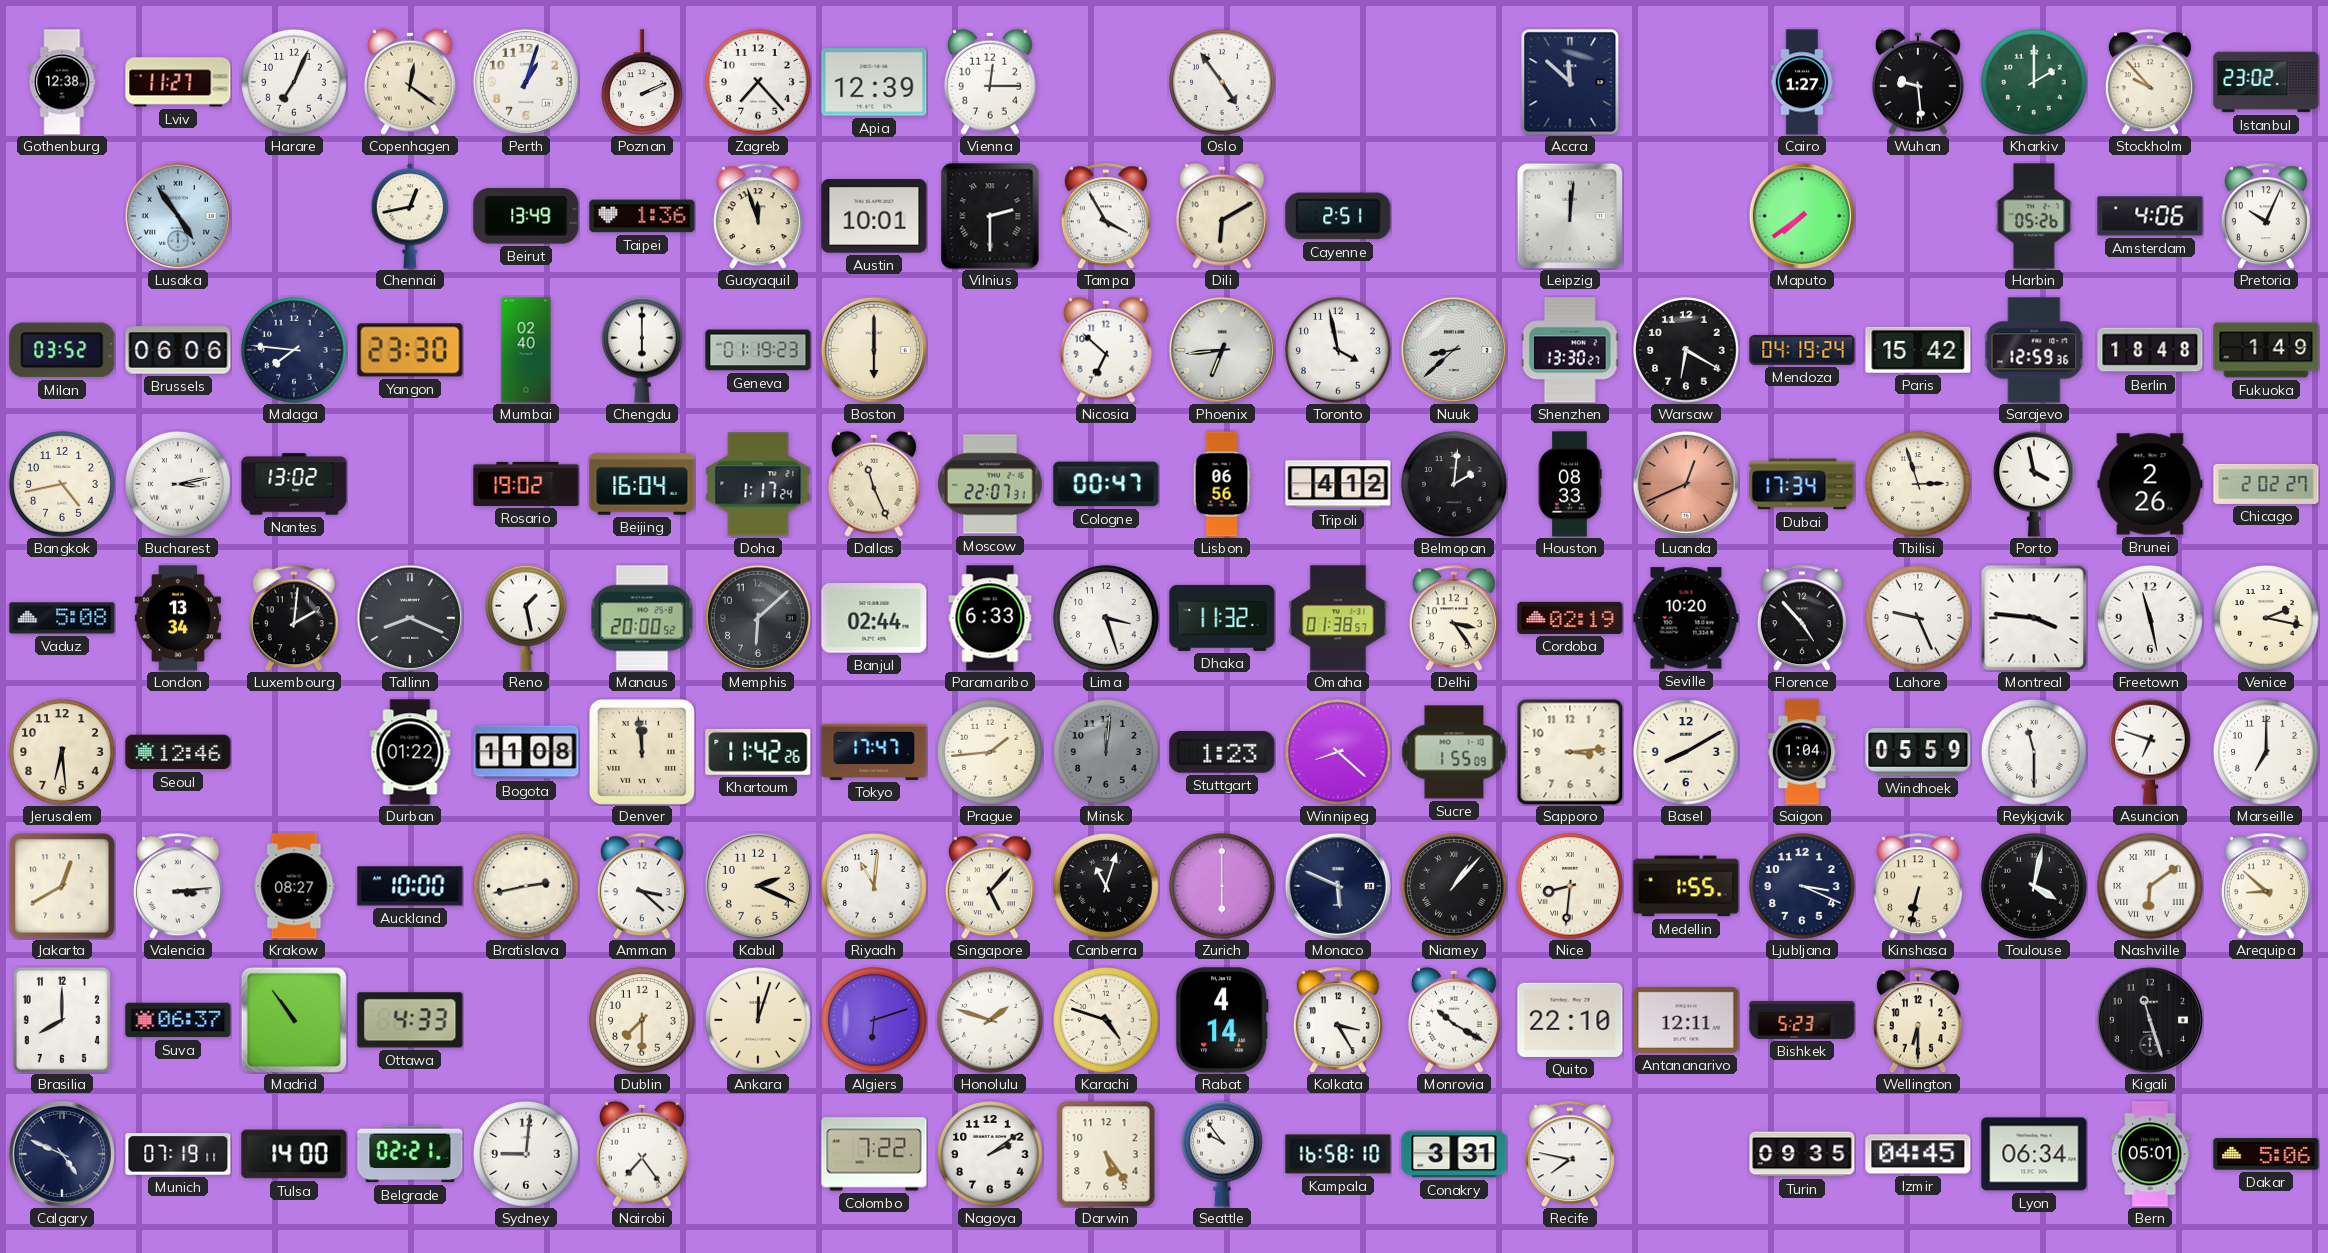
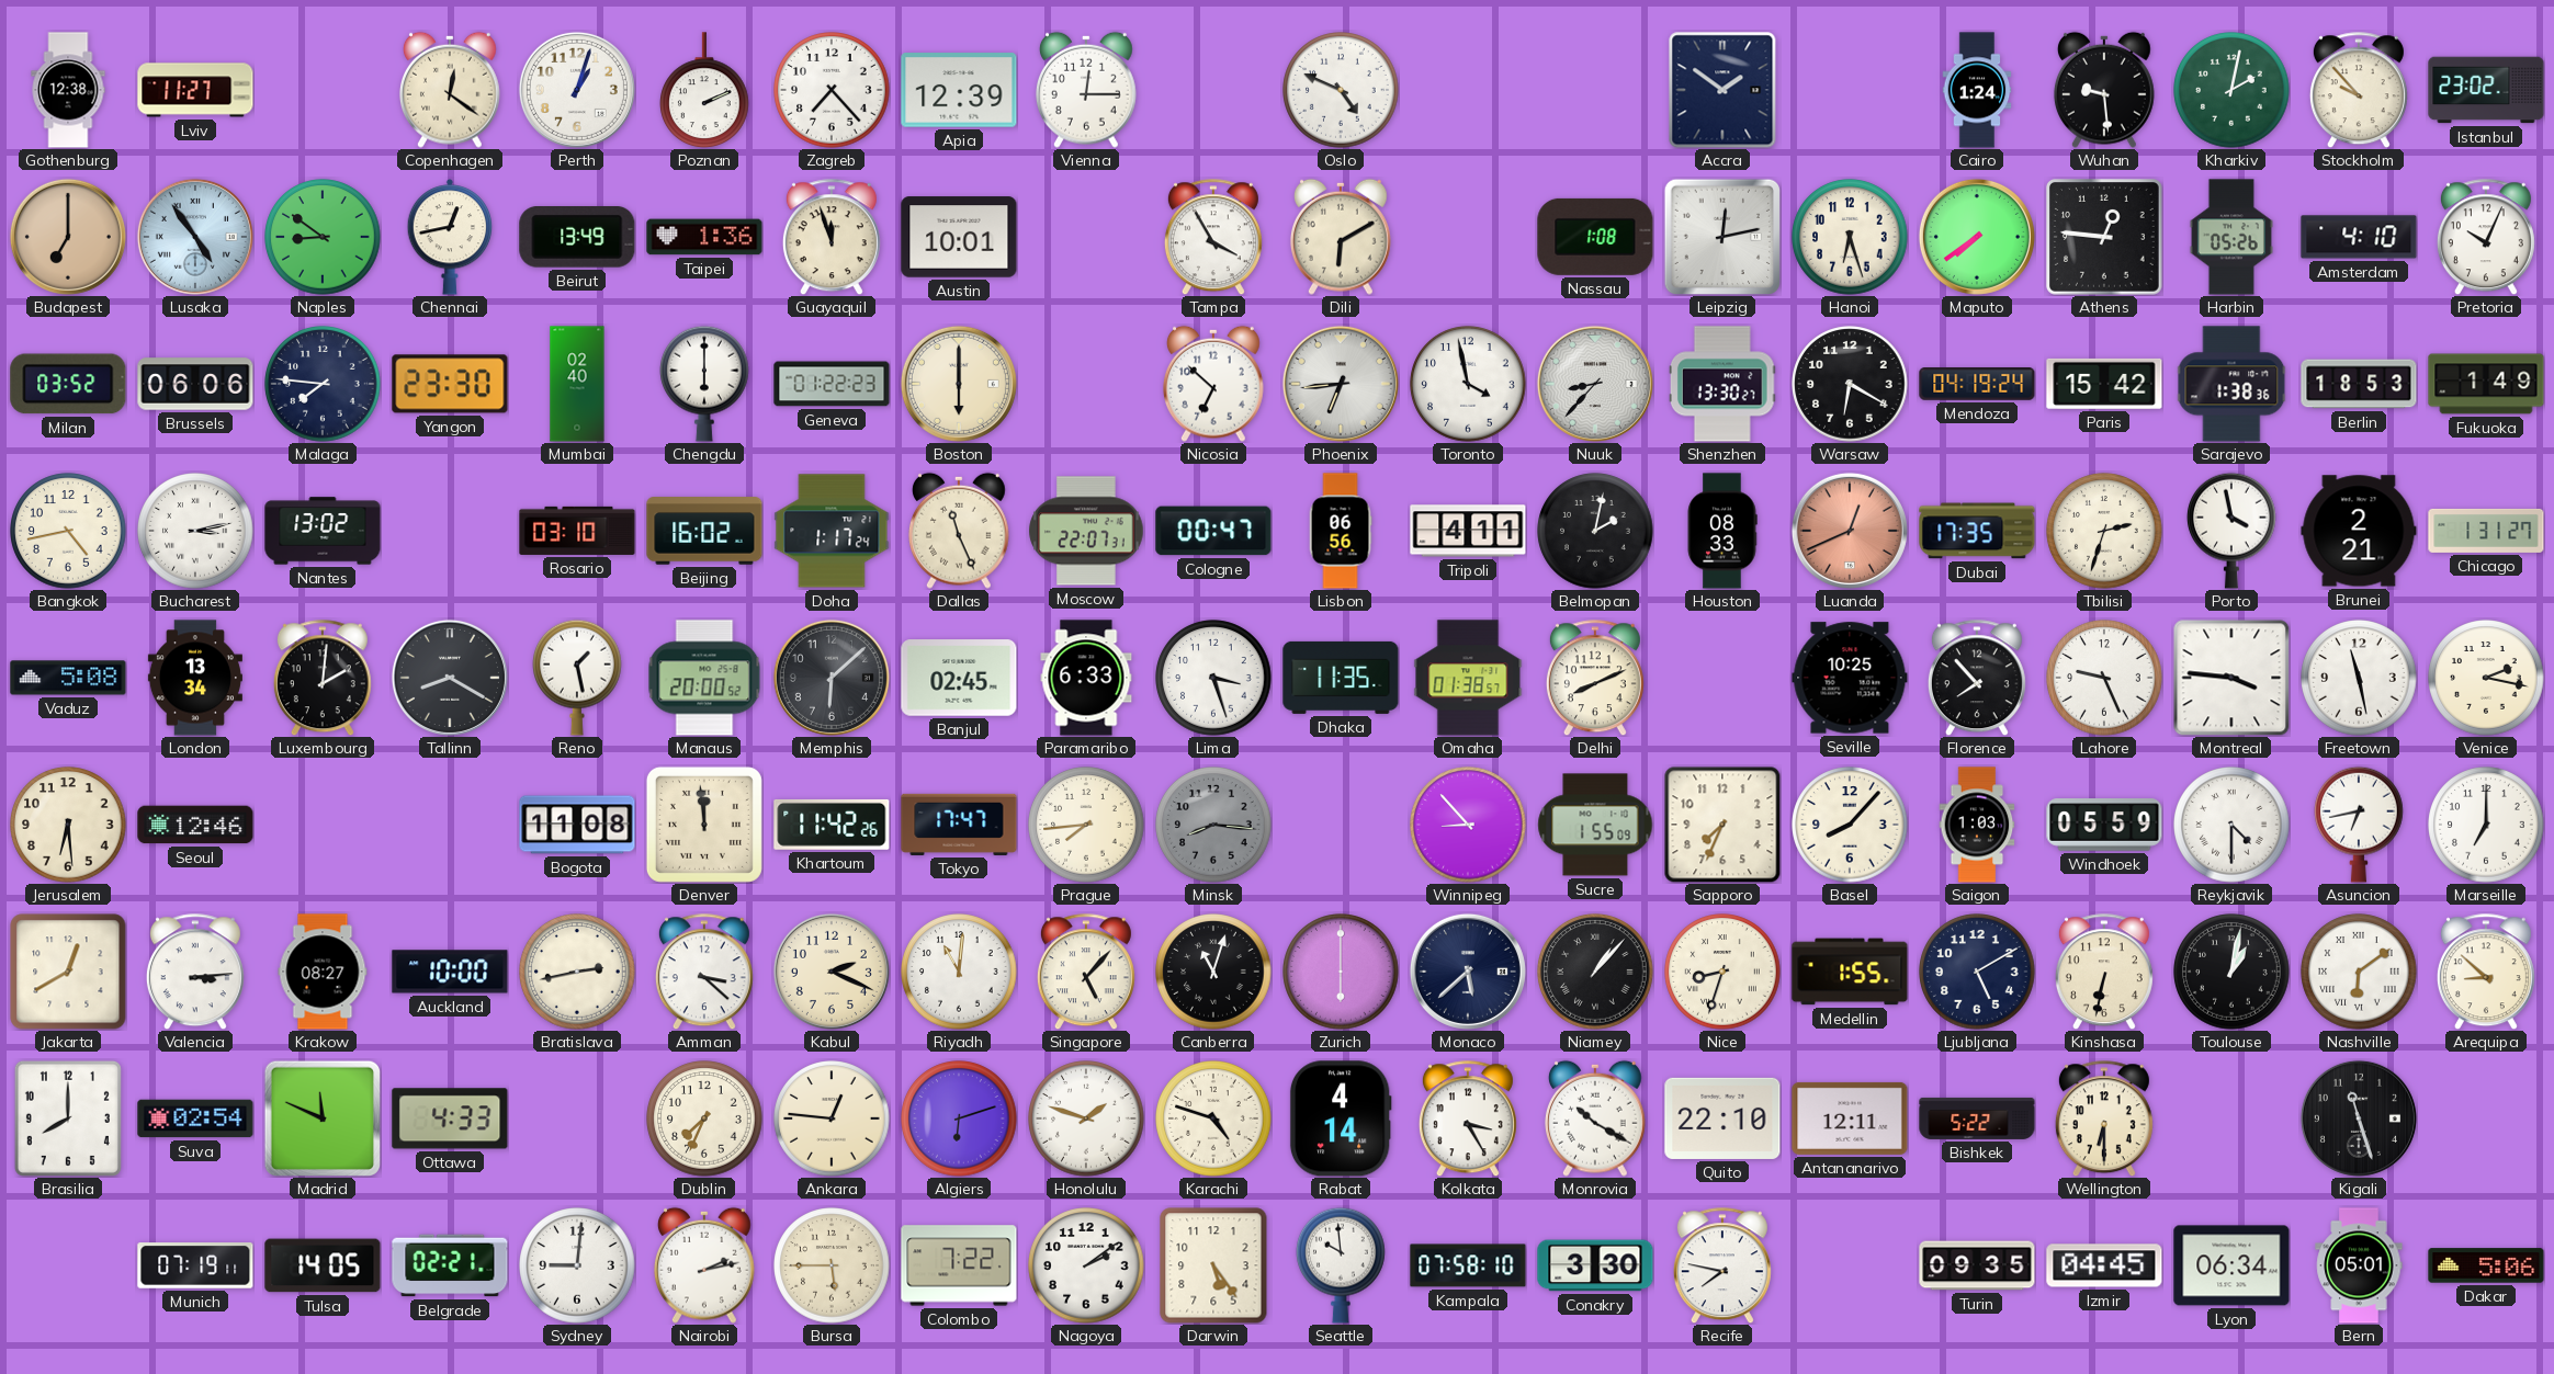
Harare: 7:04 -> none
Oslo: 4:54 -> 4:49
Accra: 11:52 -> 1:51
Cairo: 1:27 -> 1:24
Kharkiv: 2:00 -> 2:02
Budapest: none -> 7:00
Naples: none -> 8:51
Vilnius: 2:30 -> none
Cayenne: 2:51 -> none
Nassau: none -> 1:08
Leipzig: 12:01 -> 12:13
Hanoi: none -> 6:27
Athens: none -> 12:46
Amsterdam: 4:06 -> 4:10
Geneva: 01:19 -> 01:22
Nuuk: 8:38 -> 8:37
Sarajevo: 12:59 -> 1:38
Berlin: 18:48 -> 18:53
Rosario: 19:02 -> 03:10
Beijing: 16:04 -> 16:02
Tripoli: 4:12 -> 4:11
Belmopan: 2:01 -> 2:02
Dubai: 17:34 -> 17:35
Tbilisi: 2:57 -> 2:33
Brunei: 2:26 -> 2:21
Chicago: 2:02 -> 1:31
Tallinn: 8:19 -> 8:20
Banjul: 02:44 -> 02:45
Dhaka: 11:32 -> 11:35
Delhi: 3:24 -> 8:11
Cordoba: 02:19 -> none
Seville: 10:20 -> 10:25
Florence: 4:53 -> 7:53
Durban: 01:22 -> none
Prague: 1:44 -> 7:44
Minsk: 12:01 -> 8:16
Stuttgart: 1:23 -> none
Winnipeg: 8:22 -> 8:53
Sapporo: 3:14 -> 7:34
Basel: 8:10 -> 8:07
Saigon: 1:04 -> 1:03
Reykjavik: 11:30 -> 4:30
Asuncion: 6:48 -> 6:43
Monaco: 5:49 -> 5:38
Nice: 8:31 -> 8:33
Ljubljana: 3:19 -> 5:10
Toulouse: 4:02 -> 1:02
Suva: 06:37 -> 02:54
Madrid: 10:54 -> 11:49
Dublin: 7:30 -> 7:34
Ankara: 12:03 -> 12:46
Bishkek: 5:23 -> 5:22
Calgary: 4:49 -> none
Tulsa: 14:00 -> 14:05
Nairobi: 7:24 -> 2:13
Bursa: none -> 5:45
Seattle: 9:54 -> 9:59
Kampala: 16:58 -> 07:58
Conakry: 3:31 -> 3:30
